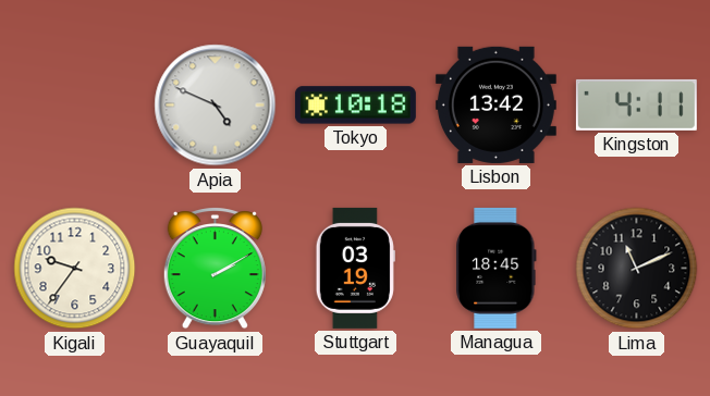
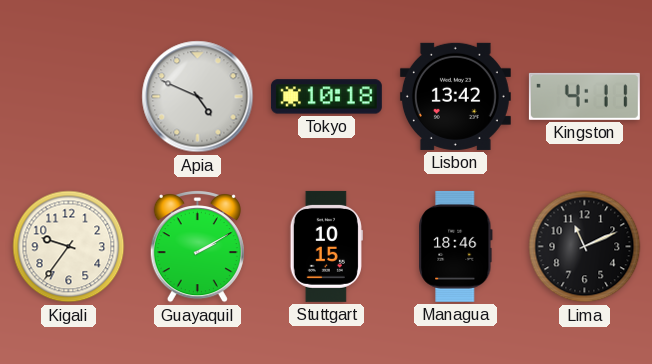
Stuttgart: 03:19 -> 10:15
Managua: 18:45 -> 18:46
